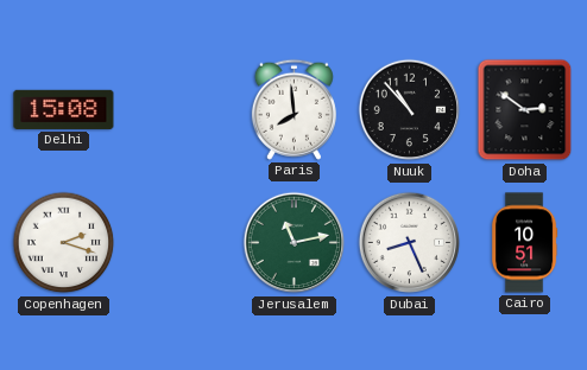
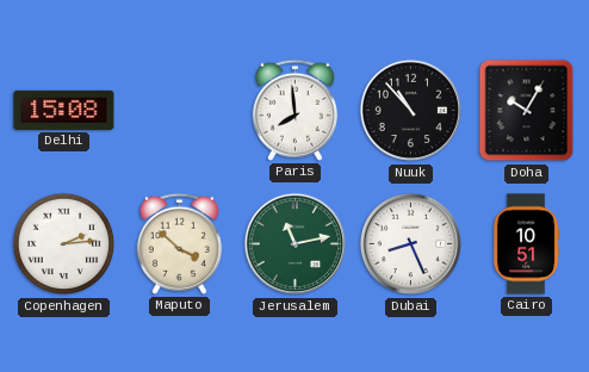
Doha: 2:51 -> 10:05
Copenhagen: 2:18 -> 2:14
Maputo: none -> 3:52
